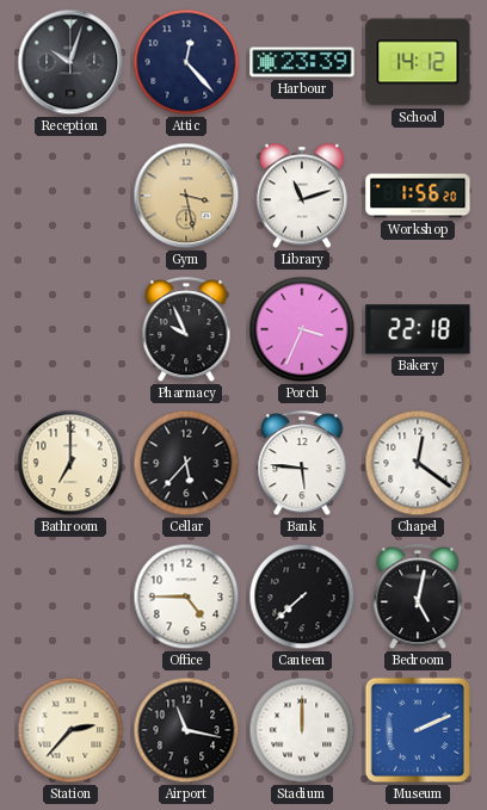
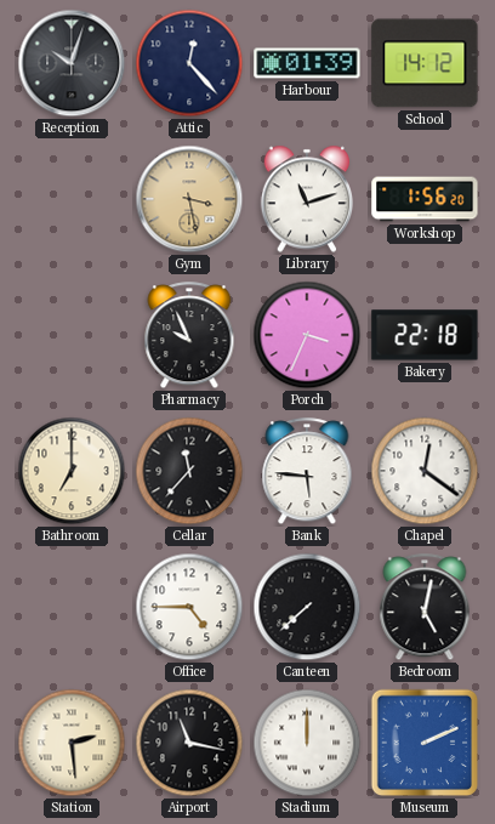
Harbour: 23:39 -> 01:39
Cellar: 5:37 -> 11:37
Station: 2:37 -> 2:29
